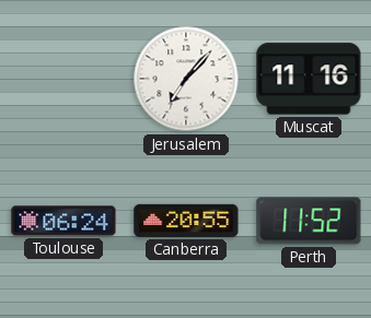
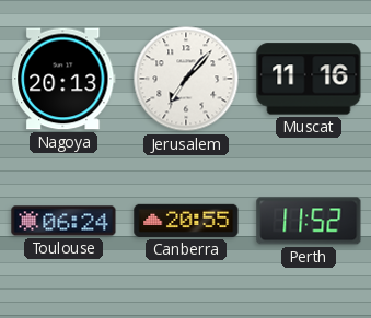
Nagoya: none -> 20:13
